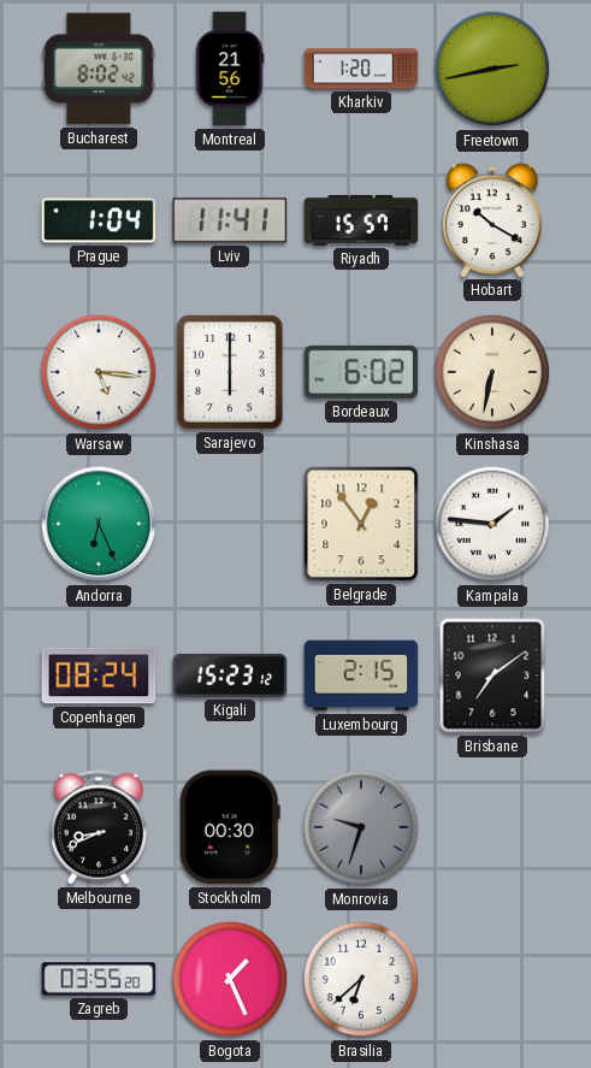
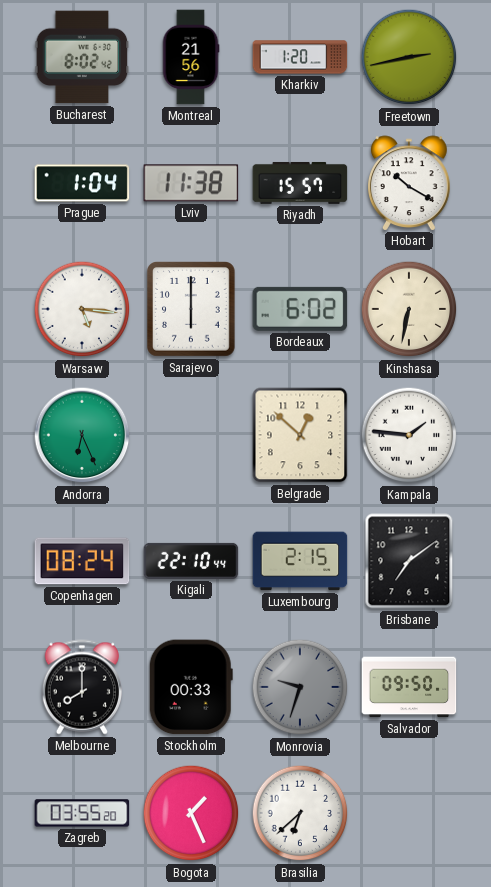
Lviv: 11:41 -> 11:38
Belgrade: 12:54 -> 12:52
Kigali: 15:23 -> 22:10
Melbourne: 8:41 -> 8:00
Stockholm: 00:30 -> 00:33
Salvador: none -> 09:50
